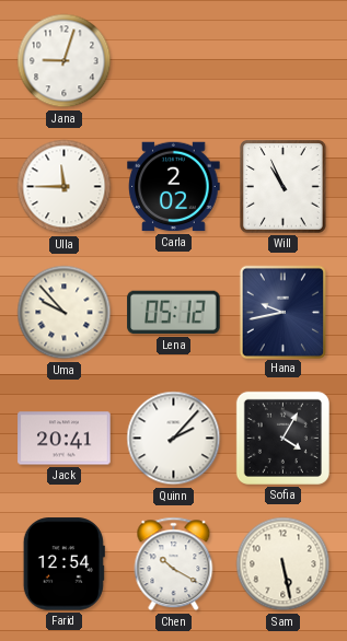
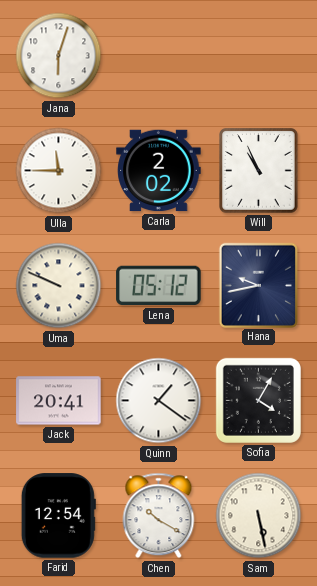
Jana: 9:03 -> 6:03
Uma: 9:53 -> 9:49
Quinn: 2:07 -> 1:21
